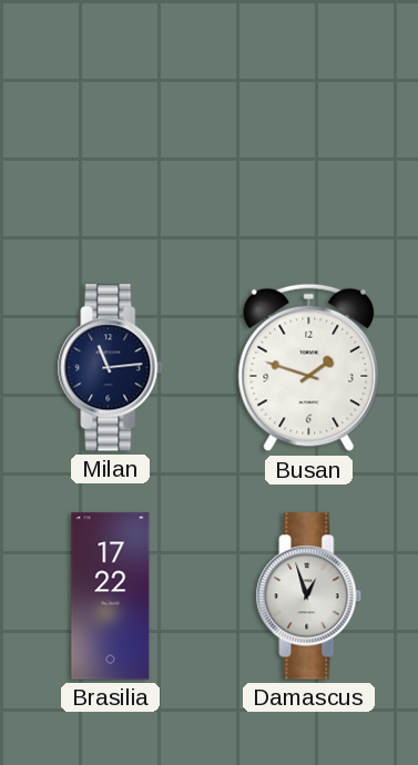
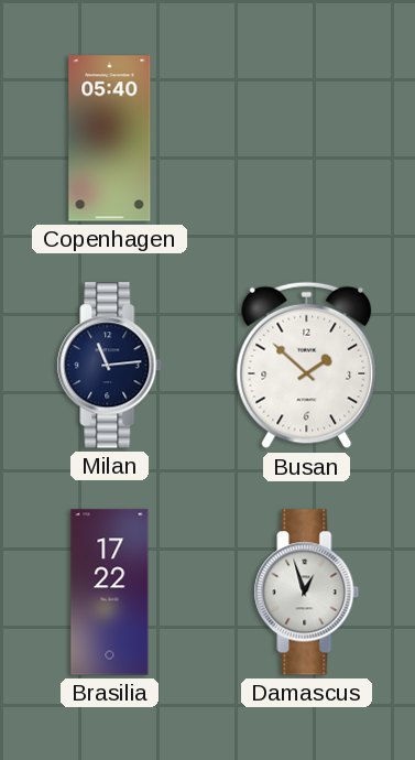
Copenhagen: none -> 05:40
Busan: 1:48 -> 1:52
